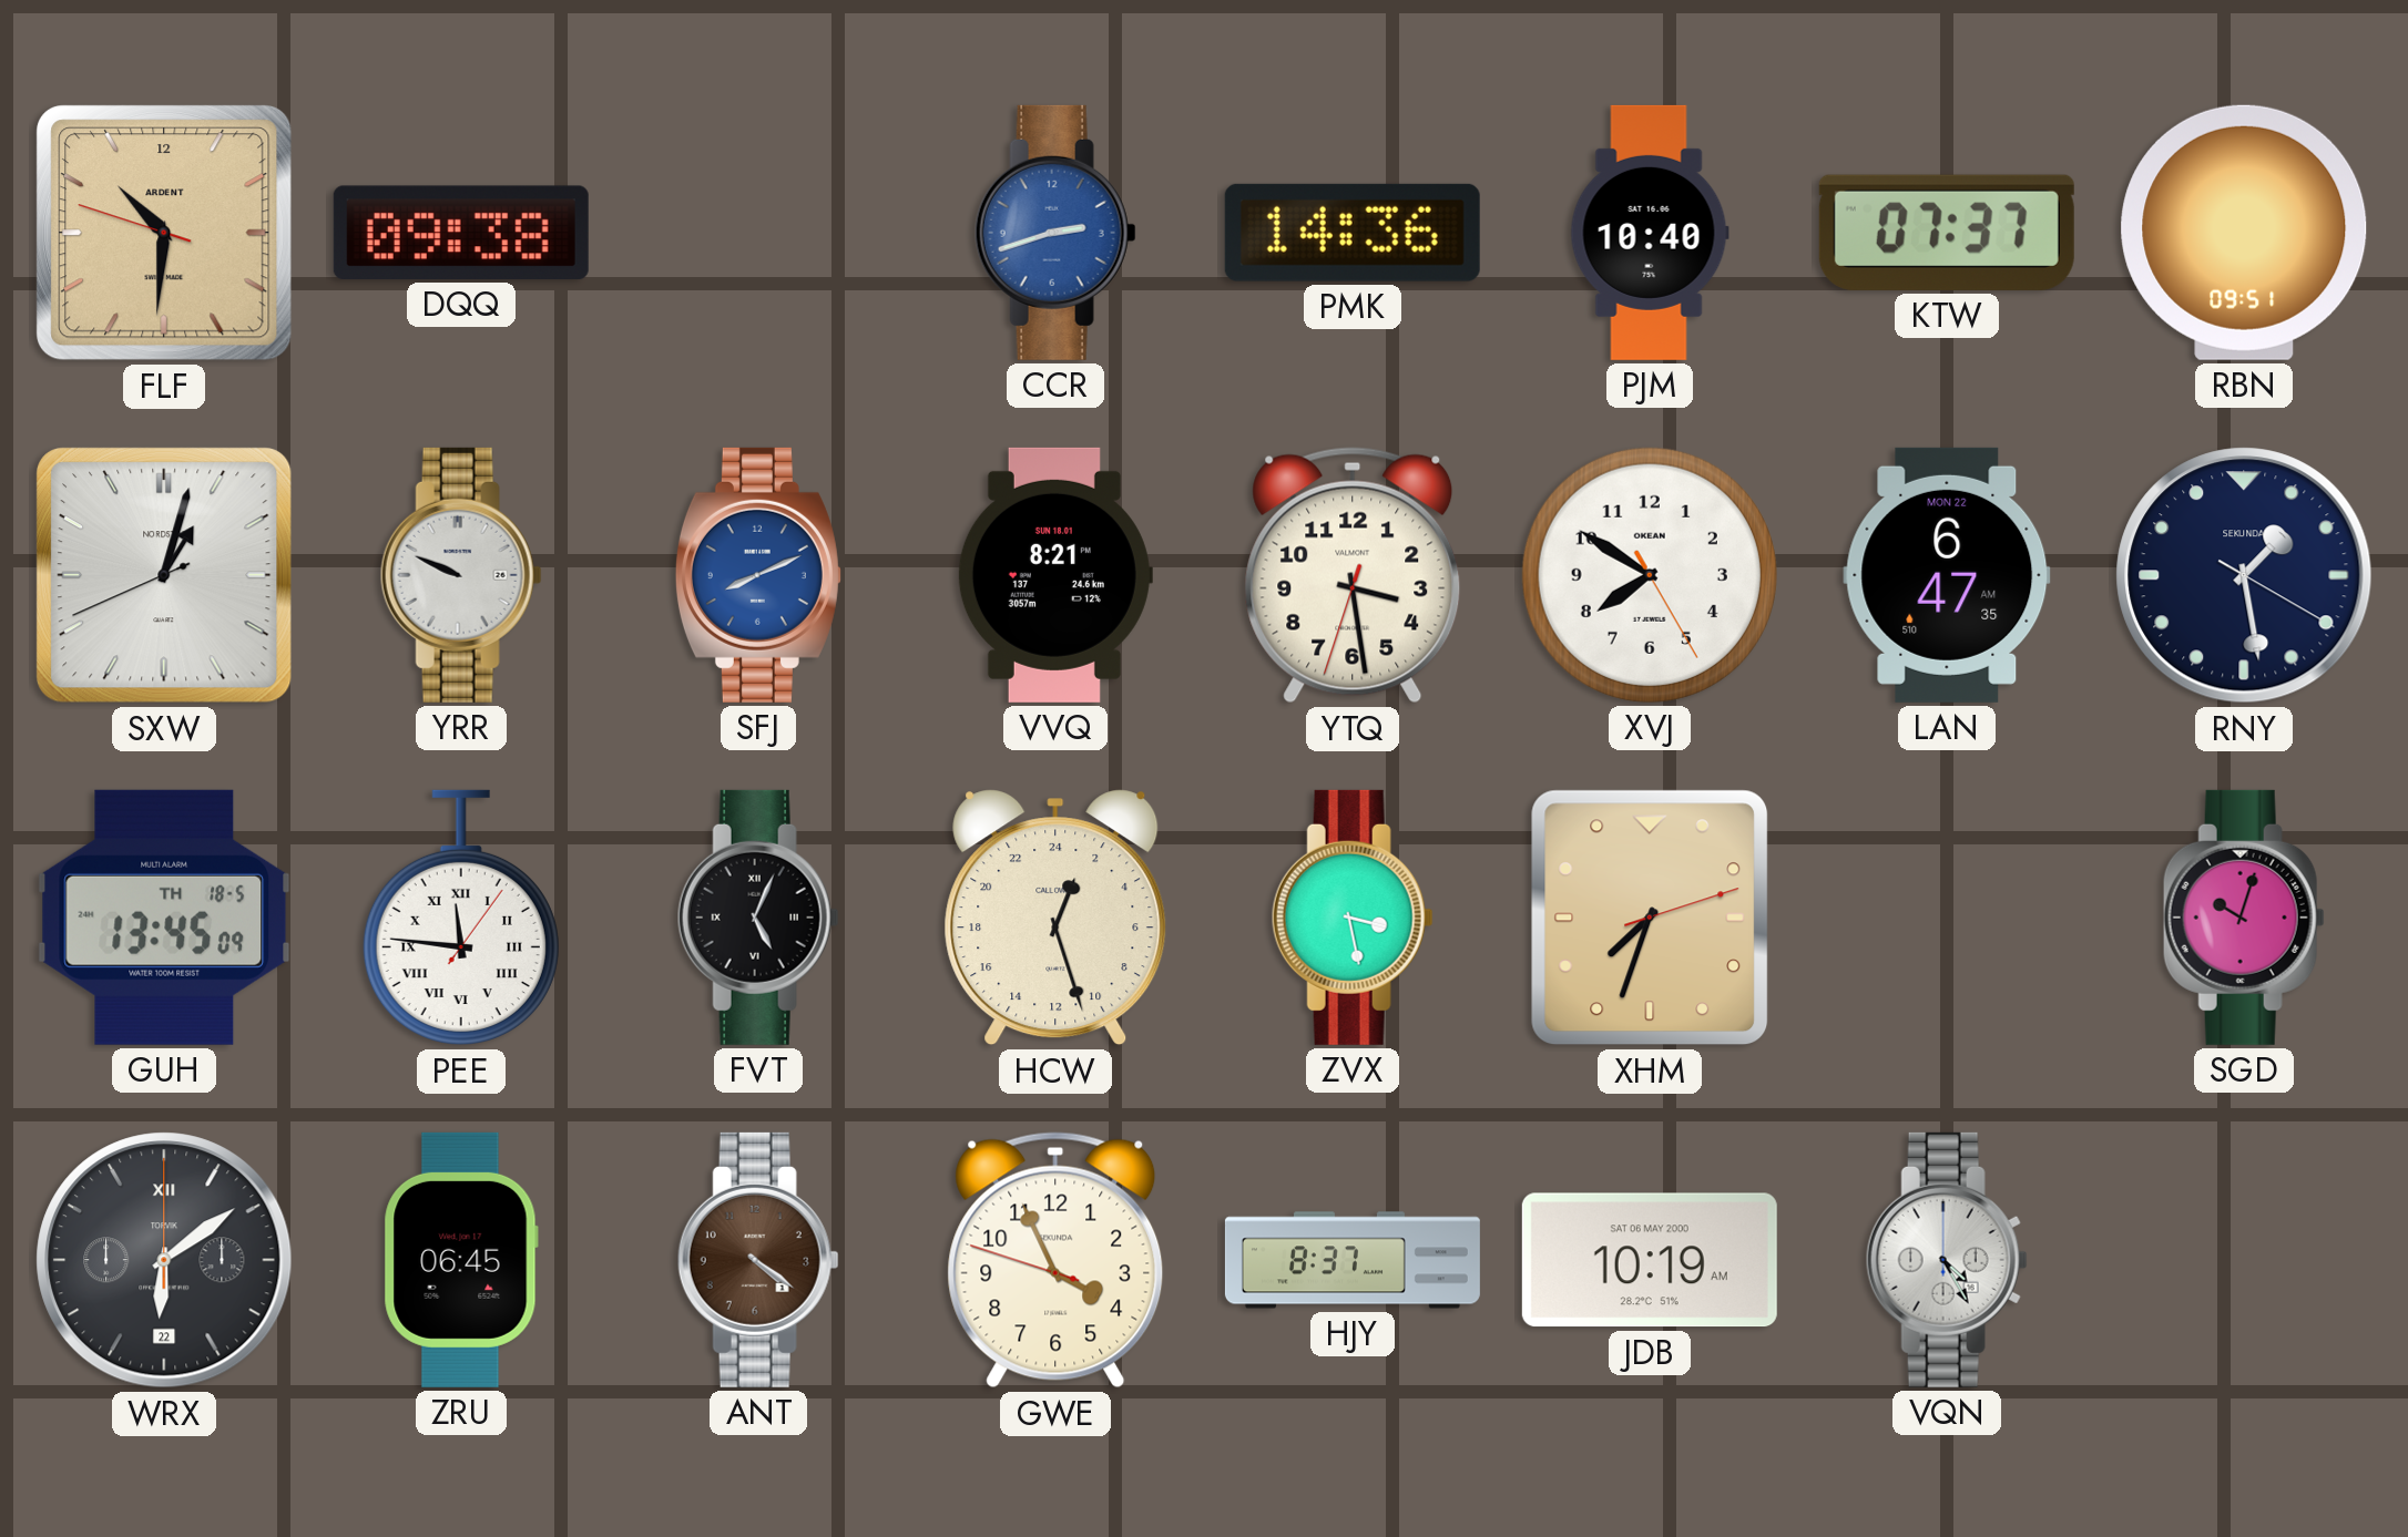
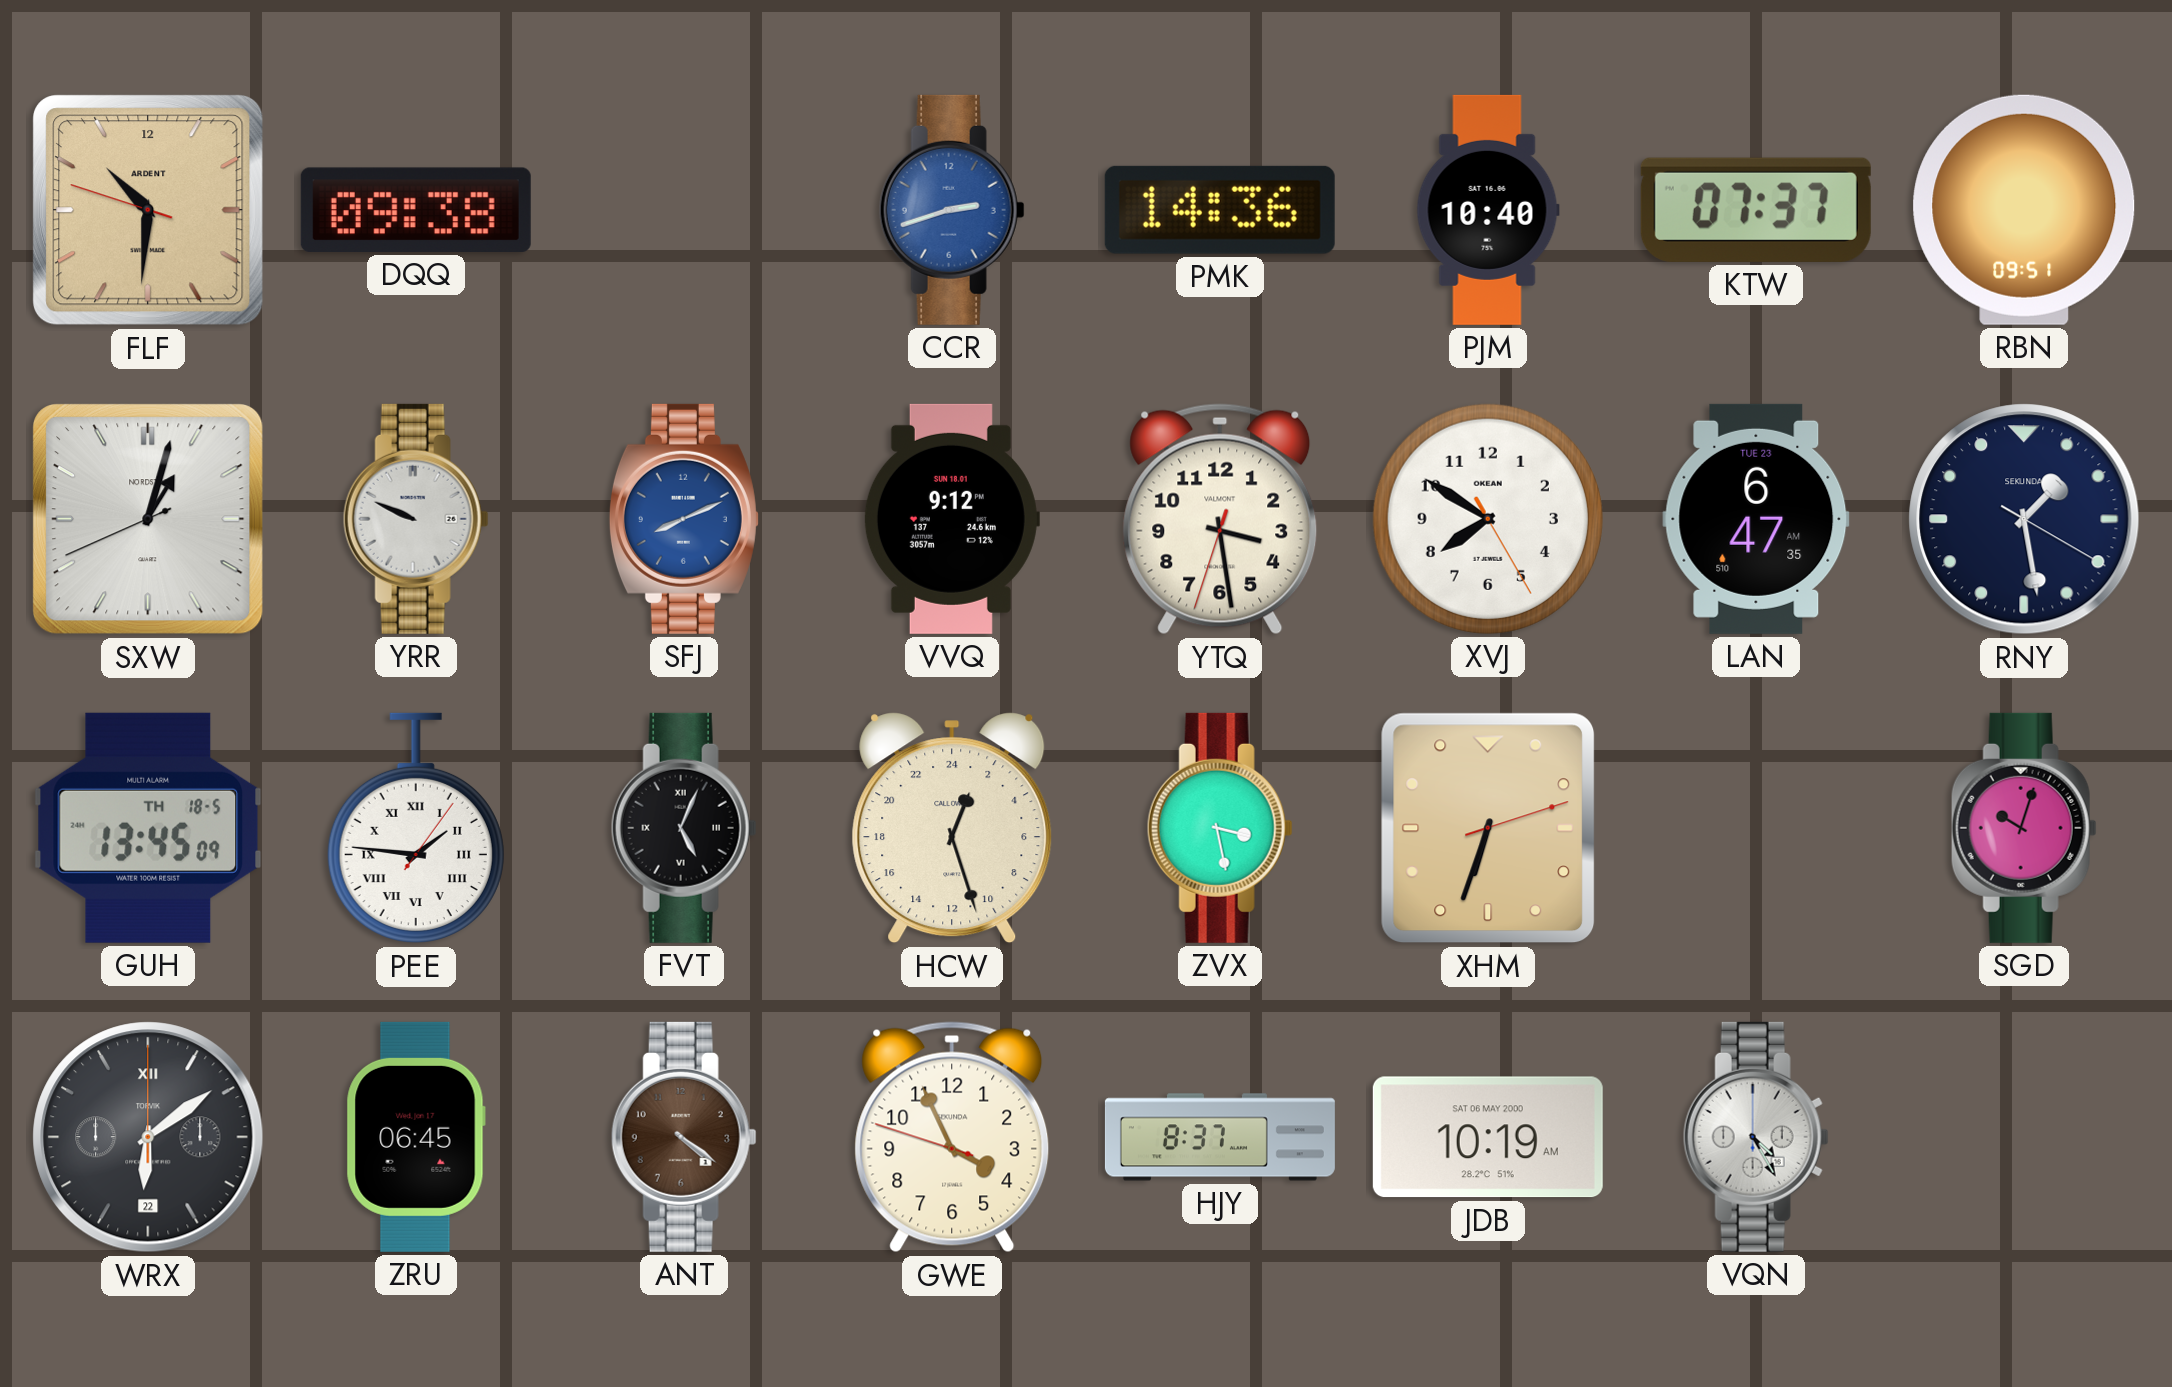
VVQ: 8:21 -> 9:12
LAN date: MON 22 -> TUE 23
PEE: 11:46 -> 1:46
XHM: 7:33 -> 6:33
